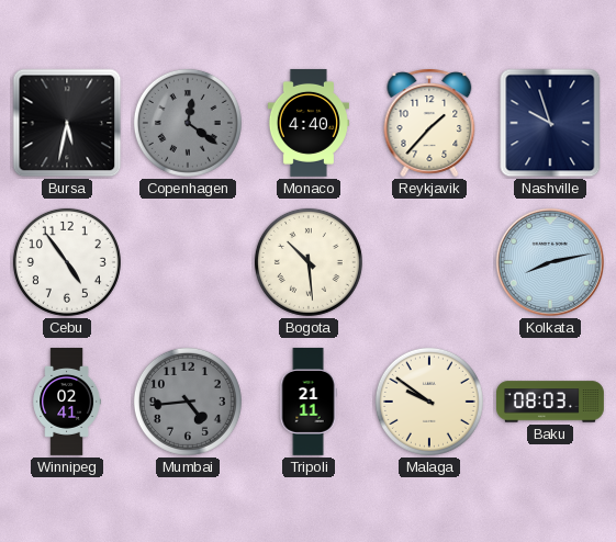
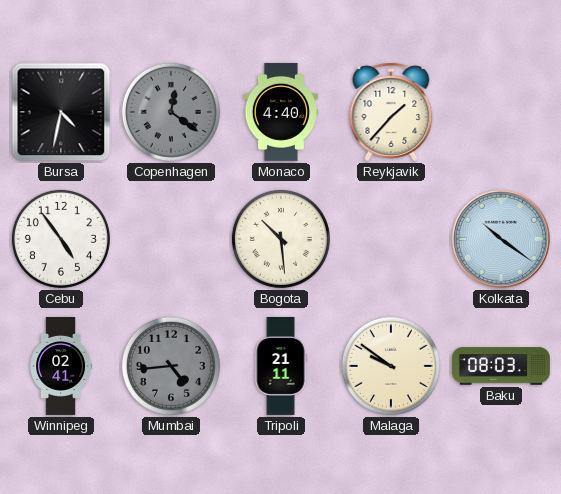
Bursa: 5:32 -> 4:32
Nashville: 9:57 -> none
Kolkata: 8:13 -> 10:21
